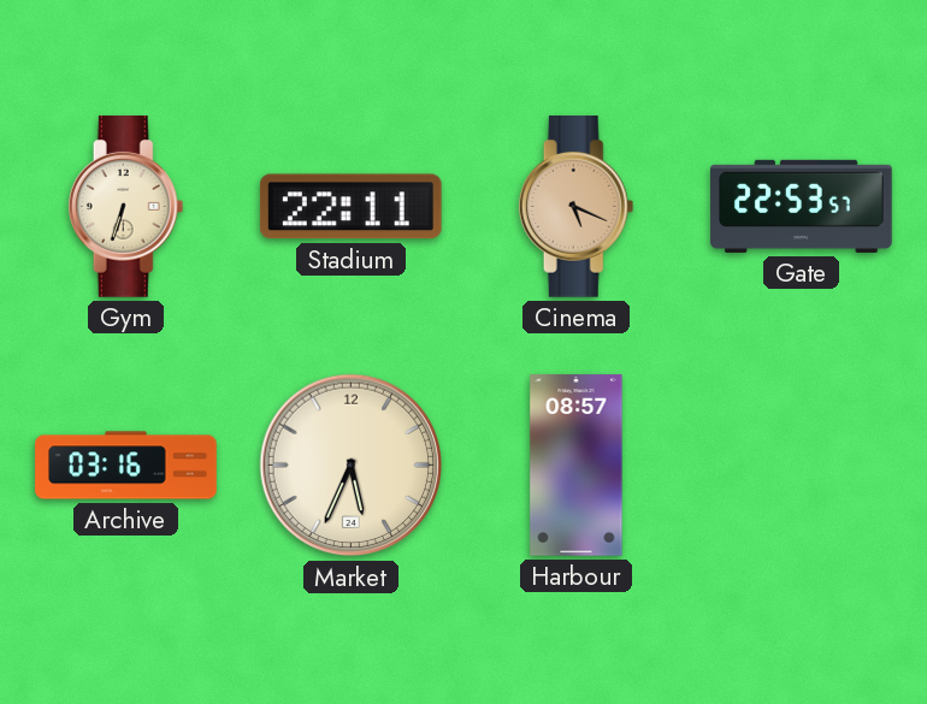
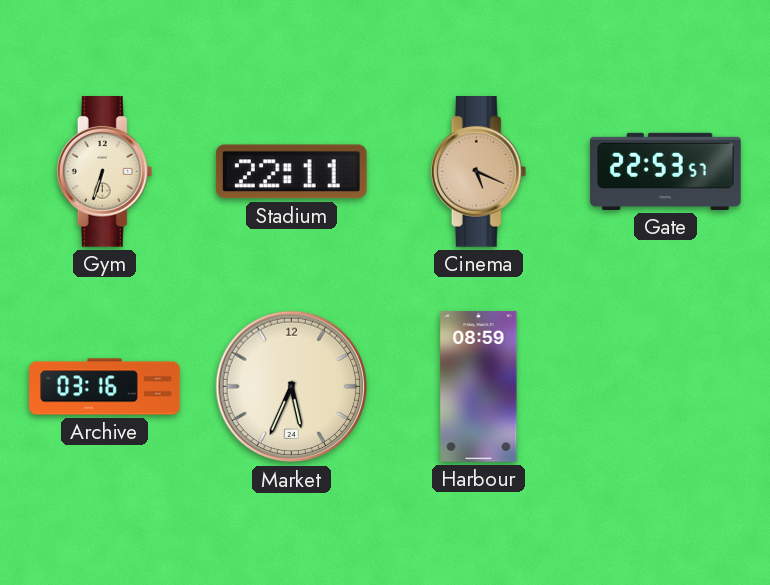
Harbour: 08:57 -> 08:59
